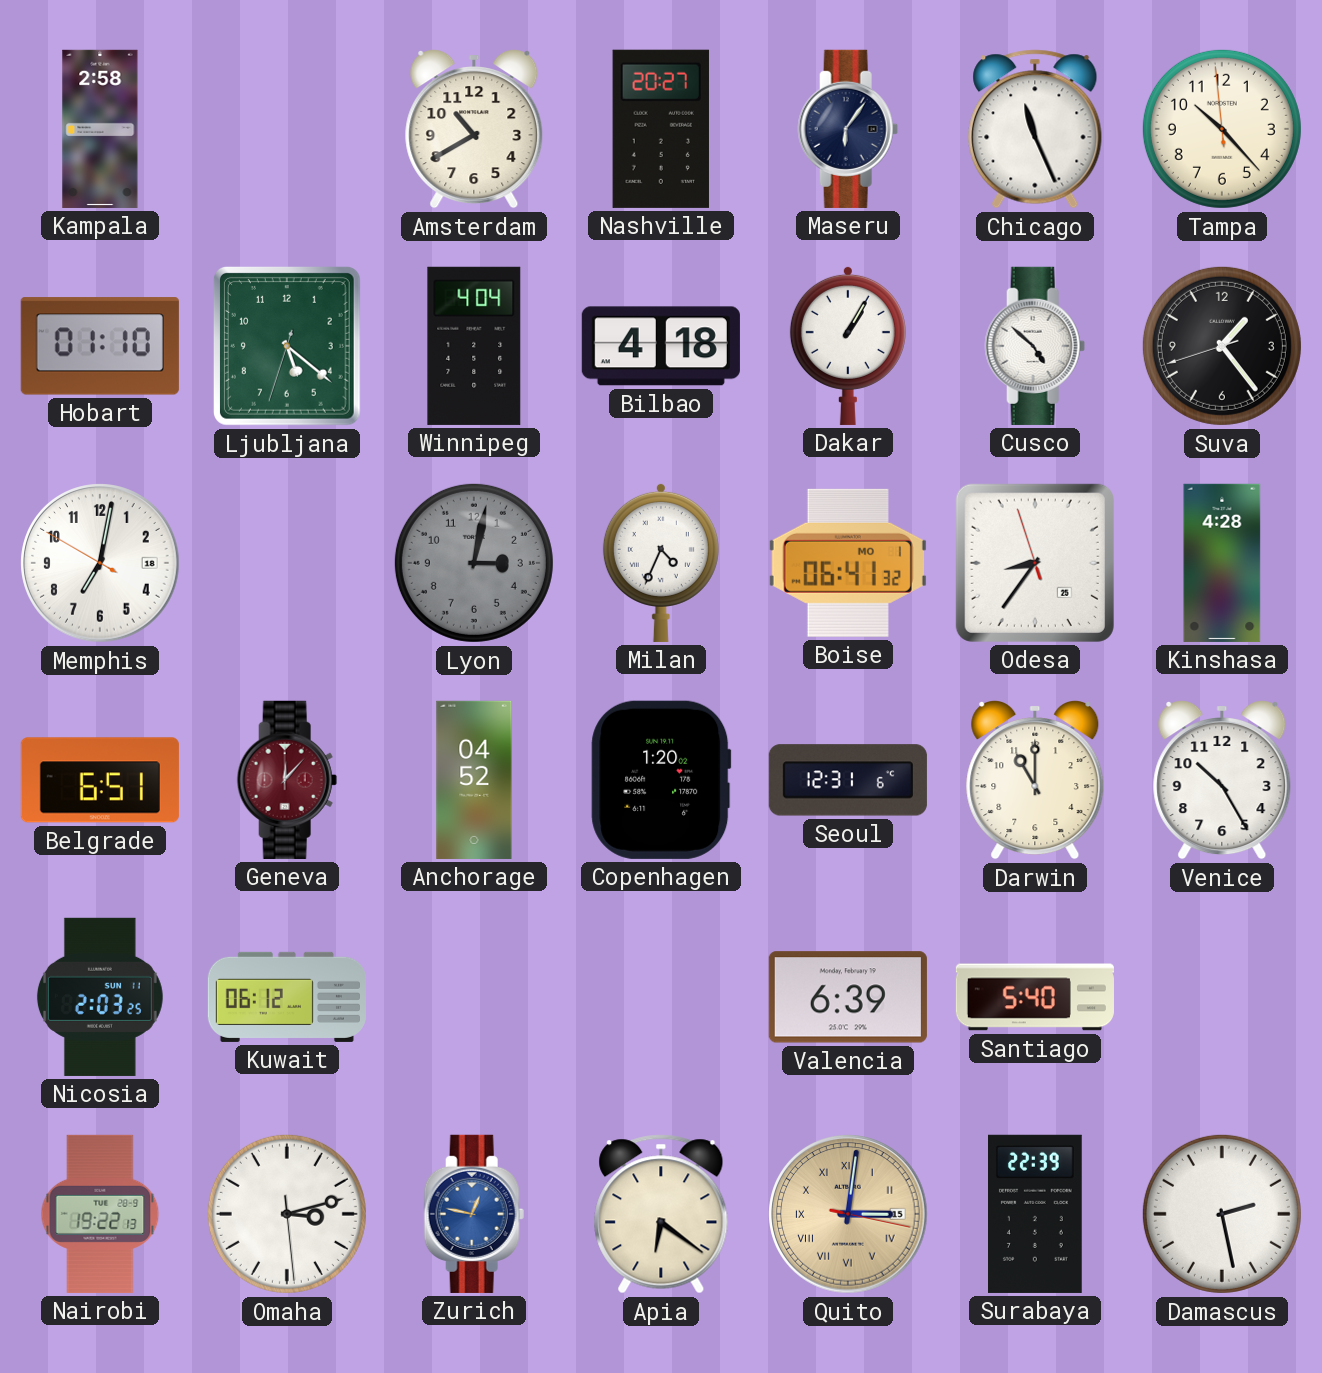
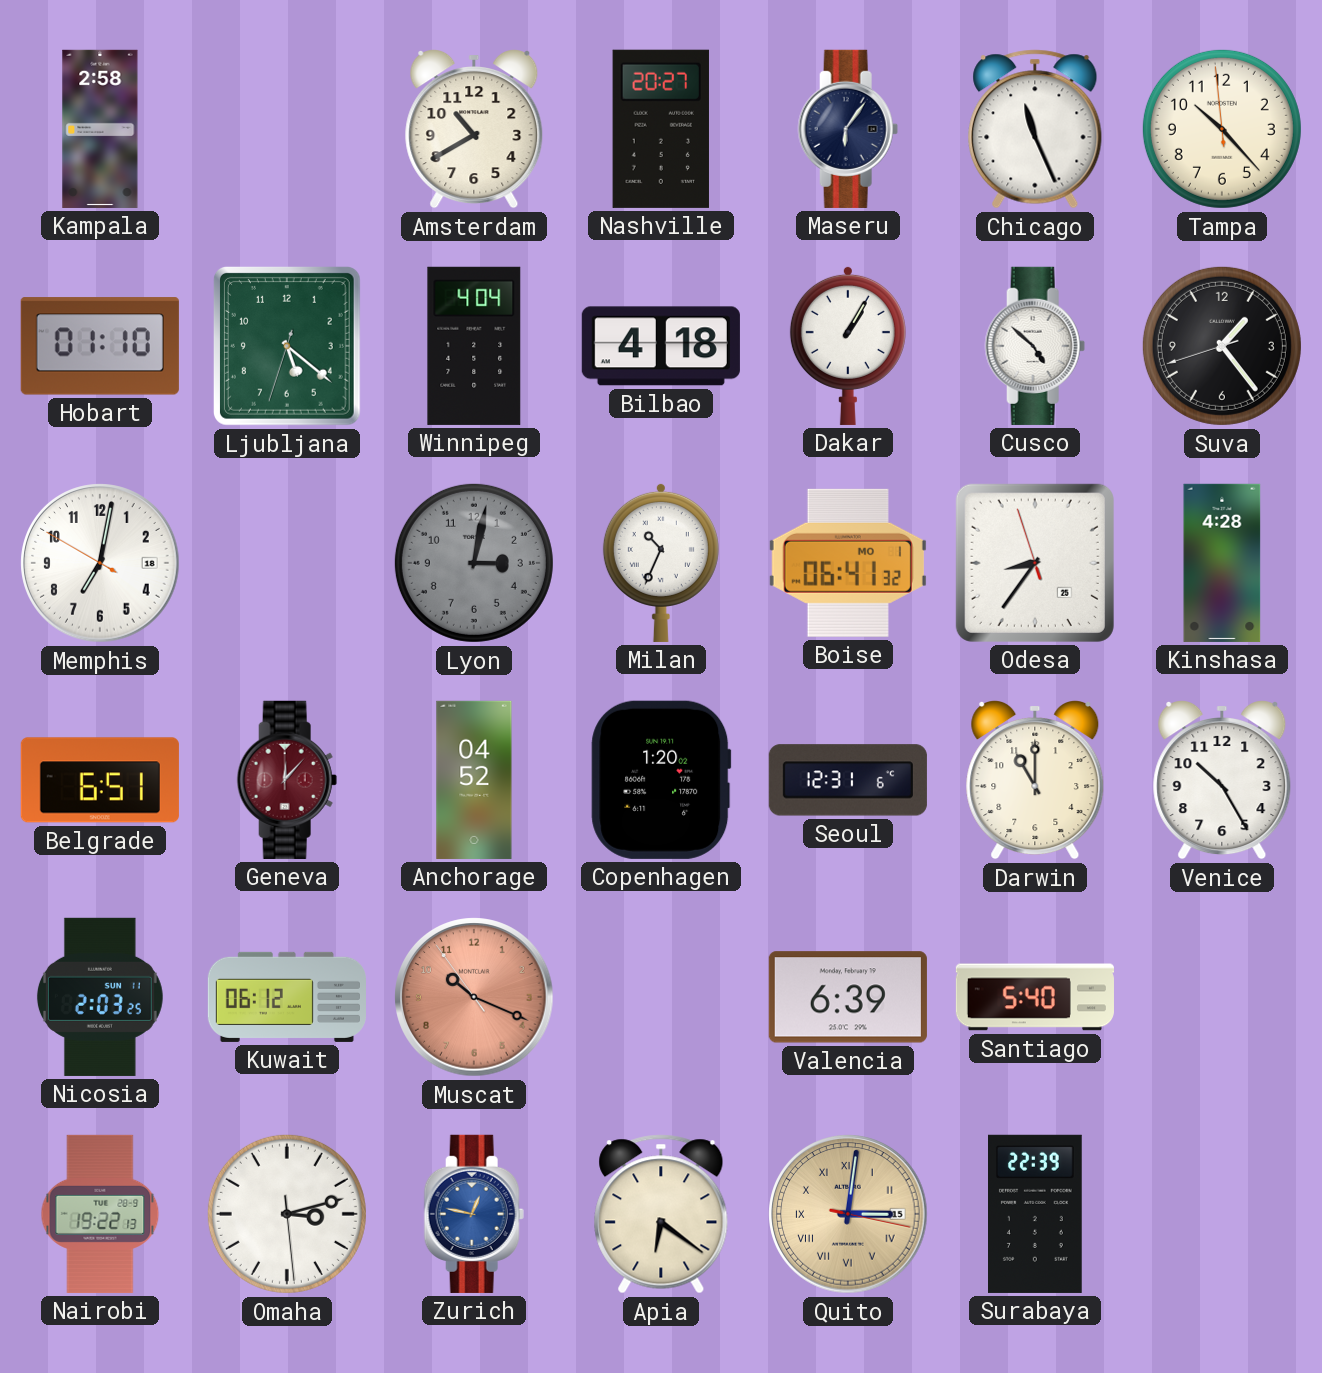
Milan: 4:34 -> 10:34
Muscat: none -> 10:18
Damascus: 2:28 -> none
